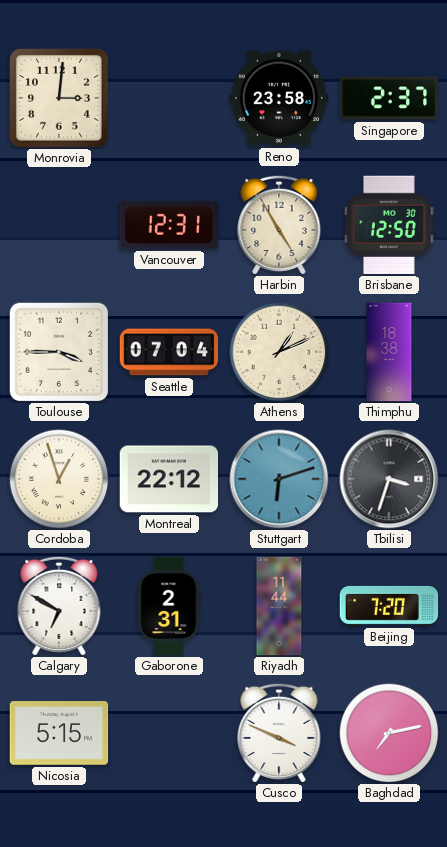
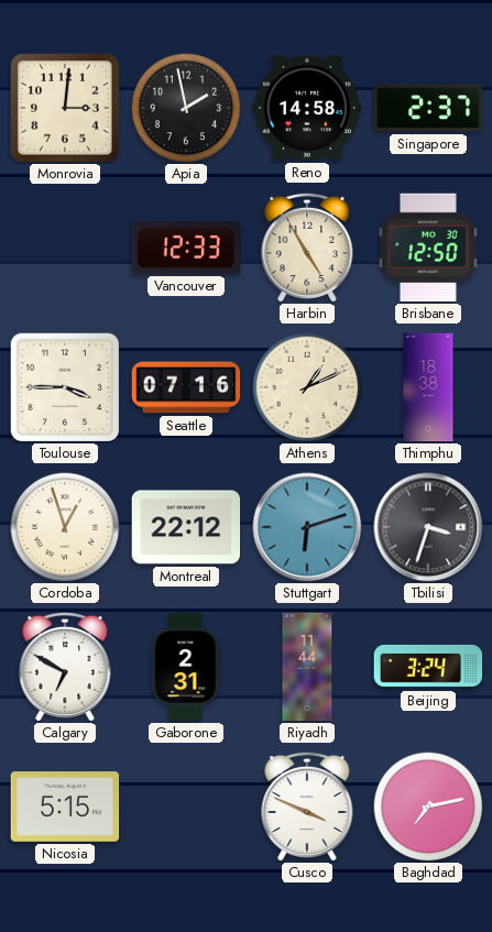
Apia: none -> 1:58
Reno: 23:58 -> 14:58
Vancouver: 12:31 -> 12:33
Seattle: 07:04 -> 07:16
Beijing: 7:20 -> 3:24
